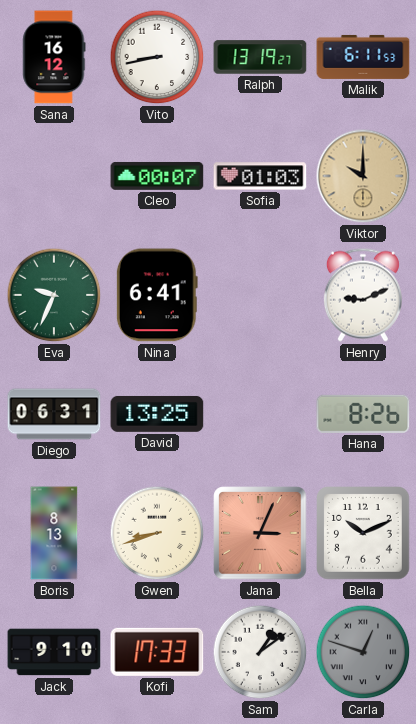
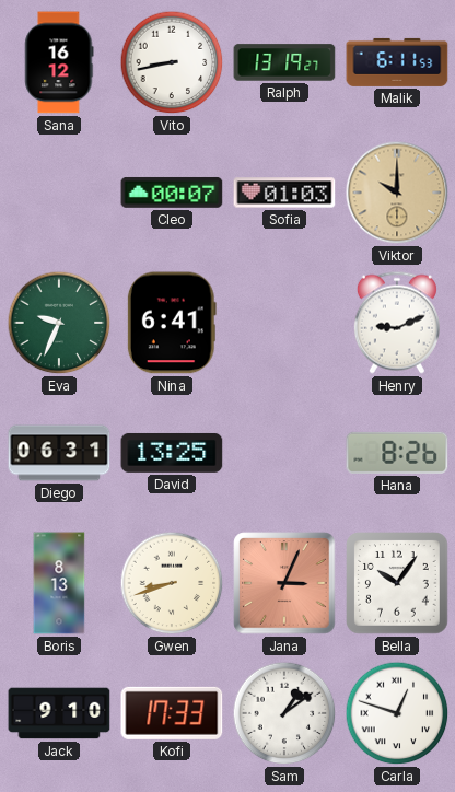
Bella: 10:11 -> 10:06
Carla dial: grey -> white
